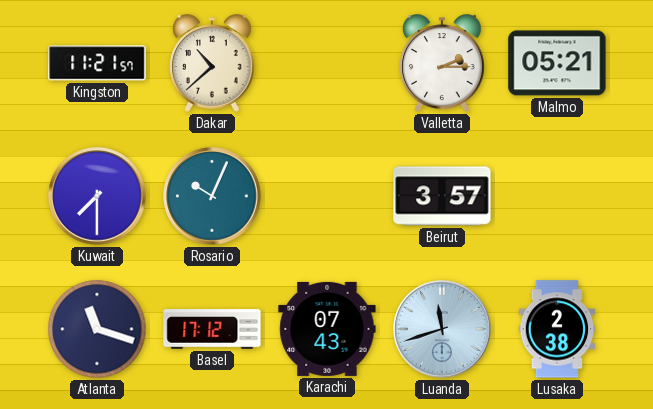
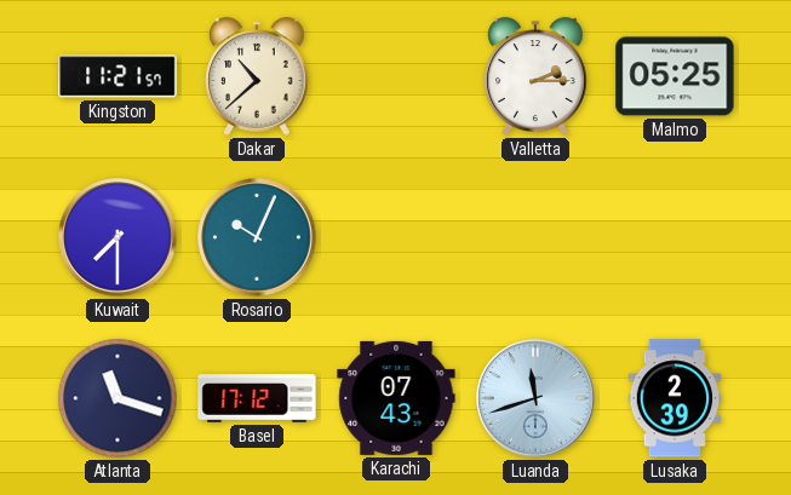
Malmo: 05:21 -> 05:25
Beirut: 3:57 -> none
Lusaka: 2:38 -> 2:39
